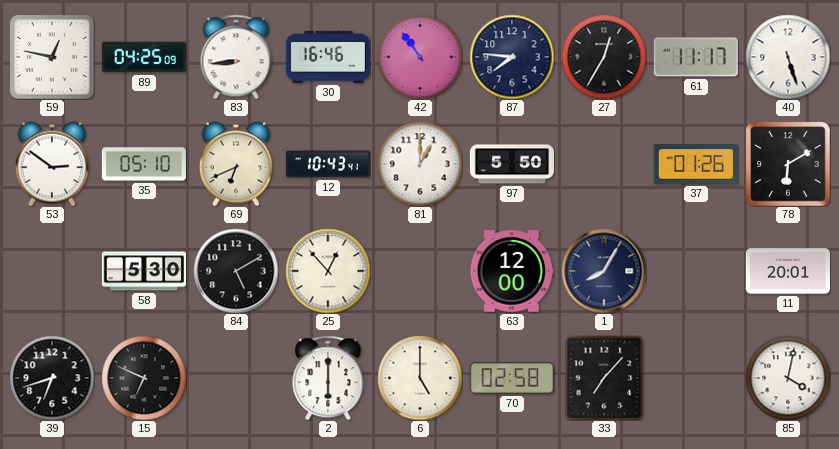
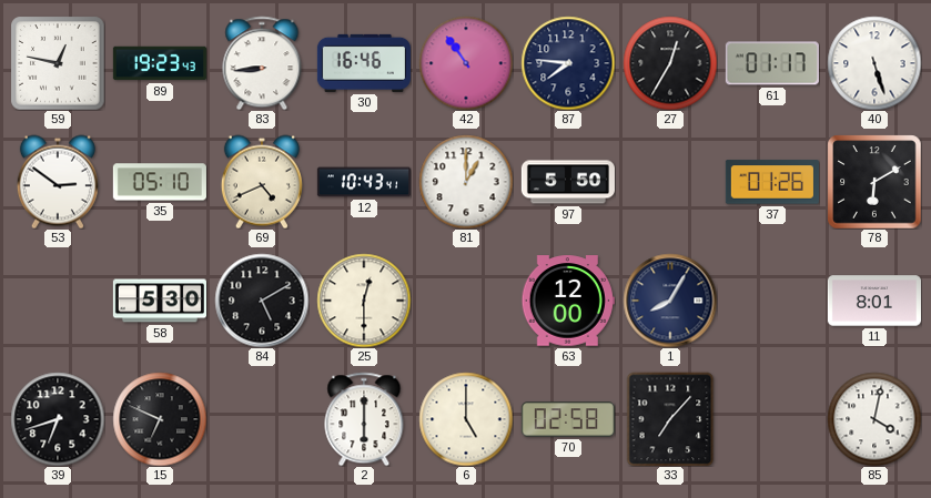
89: 04:25 -> 19:23
61: 11:17 -> 01:17
69: 6:41 -> 4:41
25: 12:53 -> 12:30
11: 20:01 -> 8:01
